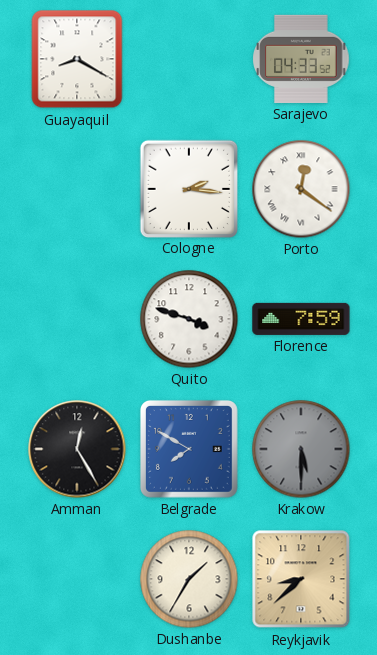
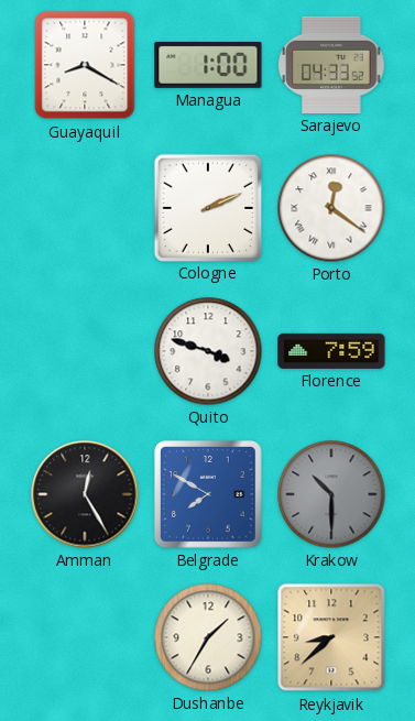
Managua: none -> 1:00
Cologne: 2:16 -> 2:11
Krakow: 5:30 -> 10:30
